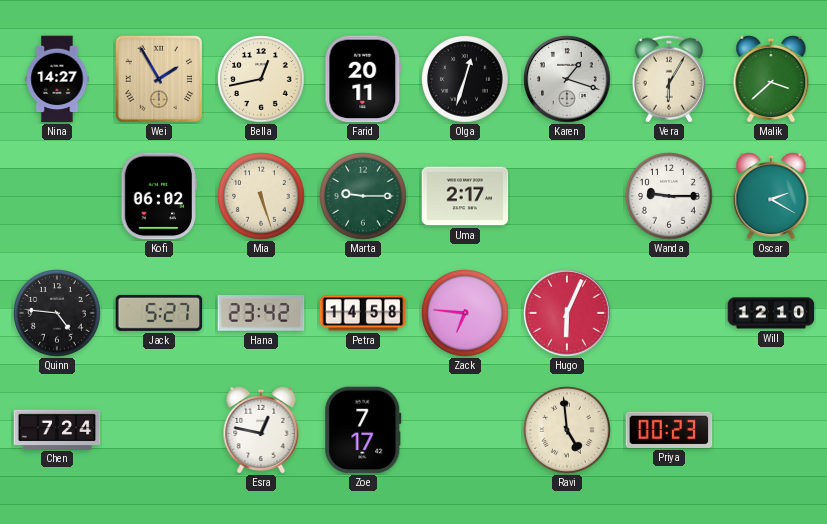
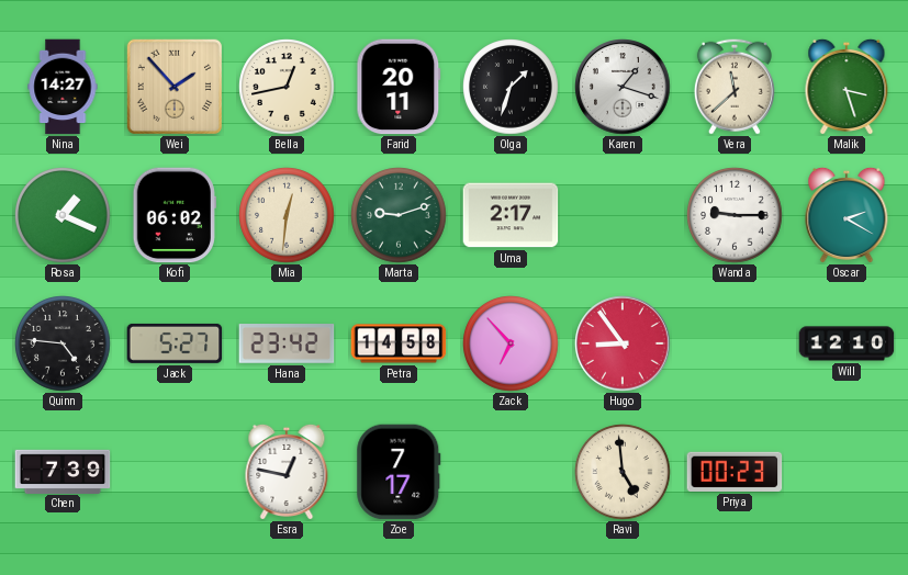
Wei: 1:55 -> 1:53
Olga: 12:33 -> 1:33
Vera: 6:05 -> 11:38
Malik: 3:38 -> 3:27
Rosa: none -> 1:19
Mia: 5:27 -> 12:31
Marta: 9:15 -> 9:12
Zack: 6:46 -> 6:53
Hugo: 6:04 -> 8:54
Chen: 7:24 -> 7:39
